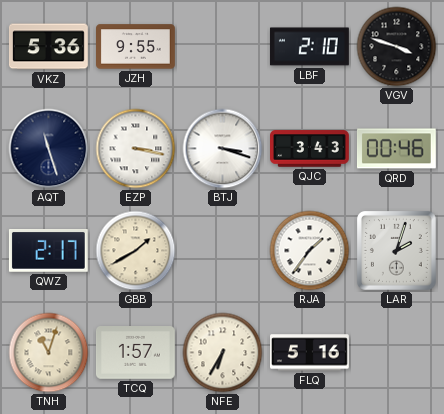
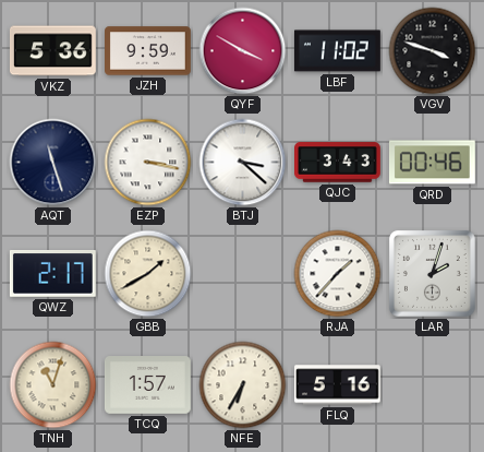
JZH: 9:55 -> 9:59
QYF: none -> 3:50
LBF: 2:10 -> 11:02
BTJ: 3:18 -> 3:22
RJA: 1:36 -> 1:37
